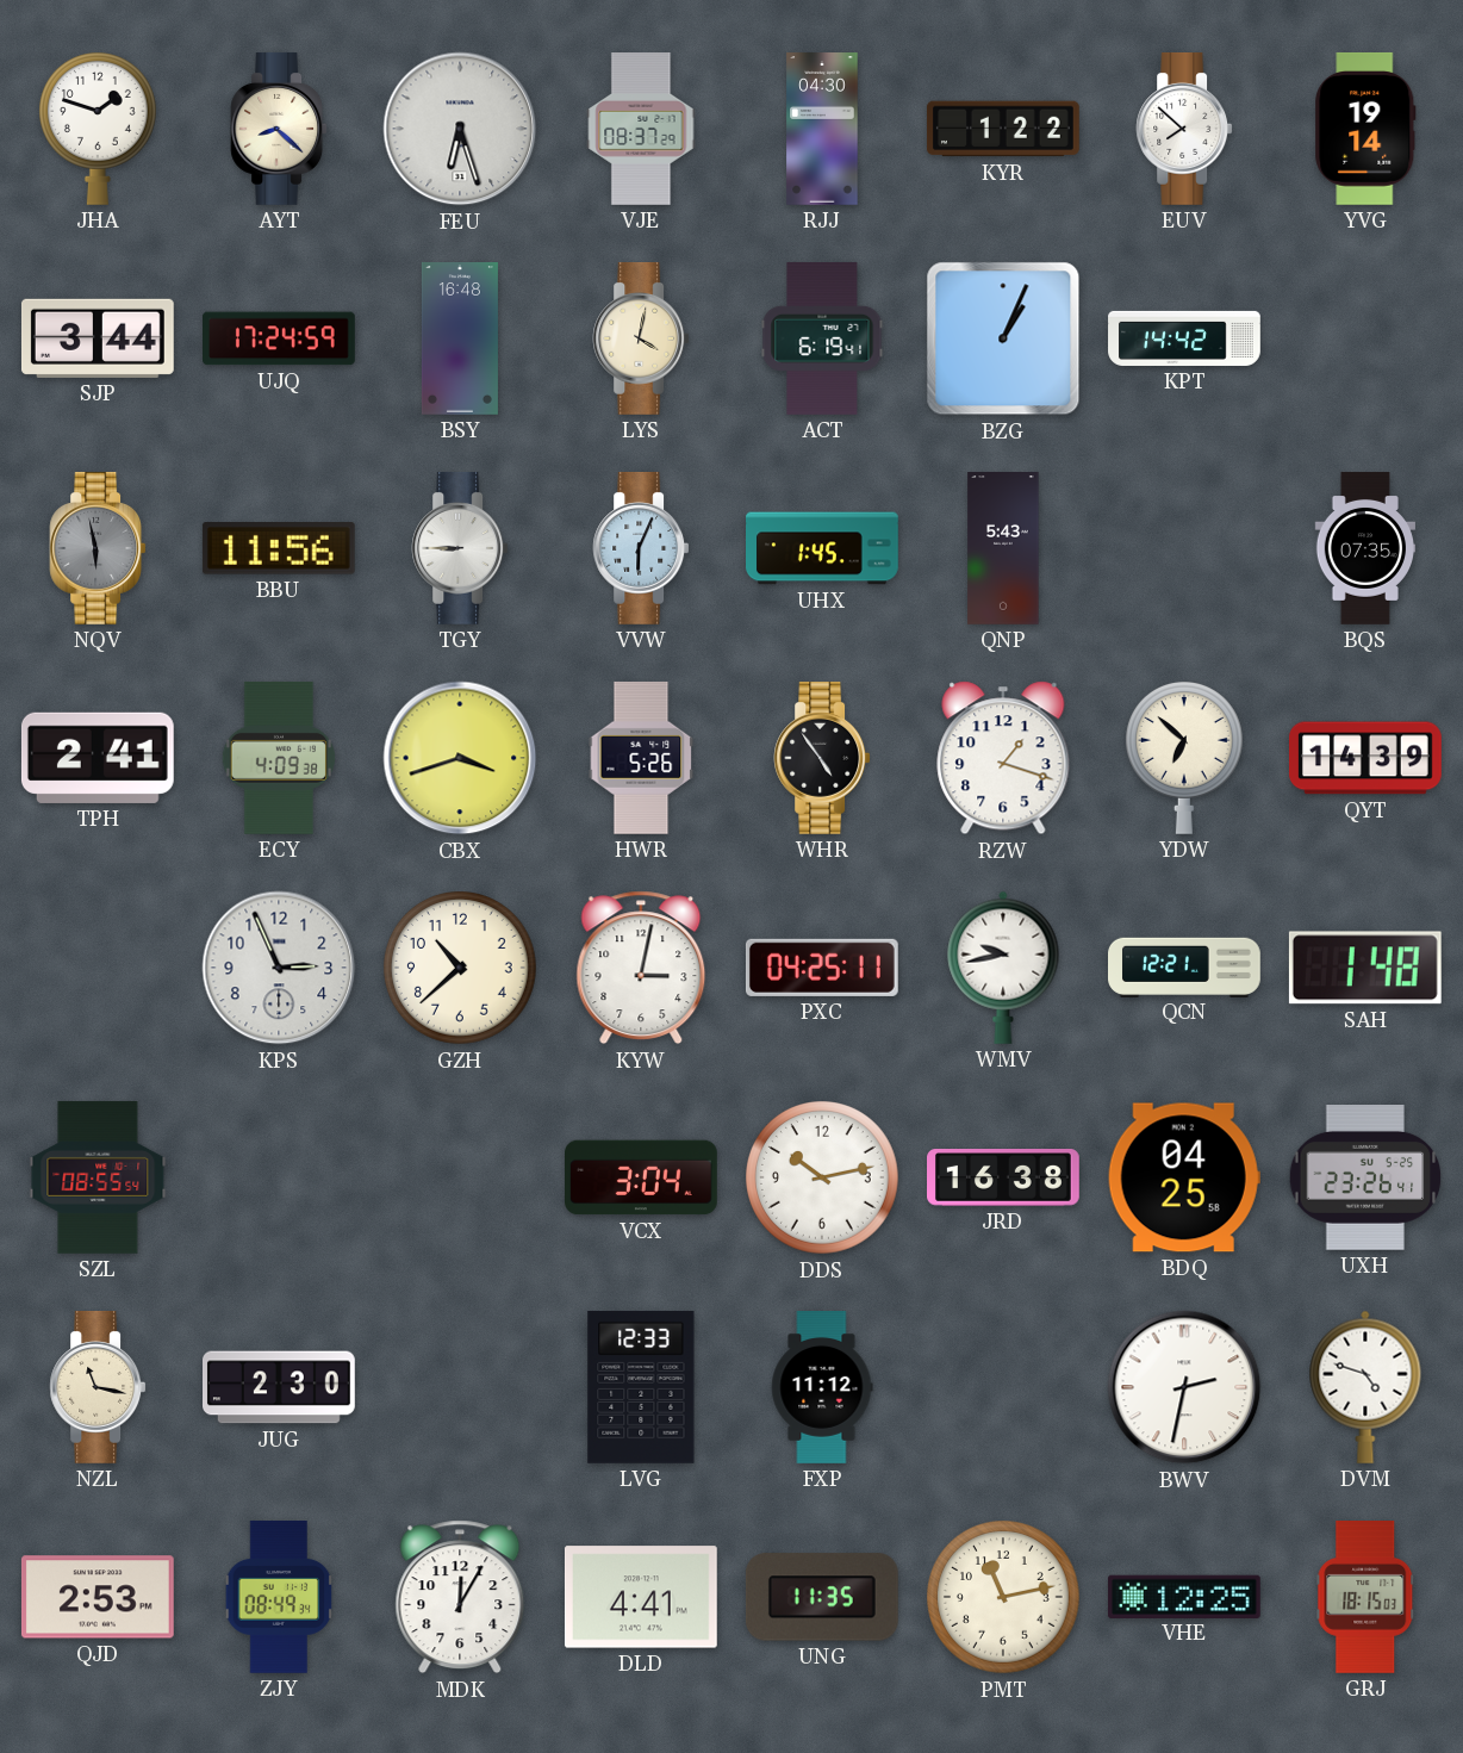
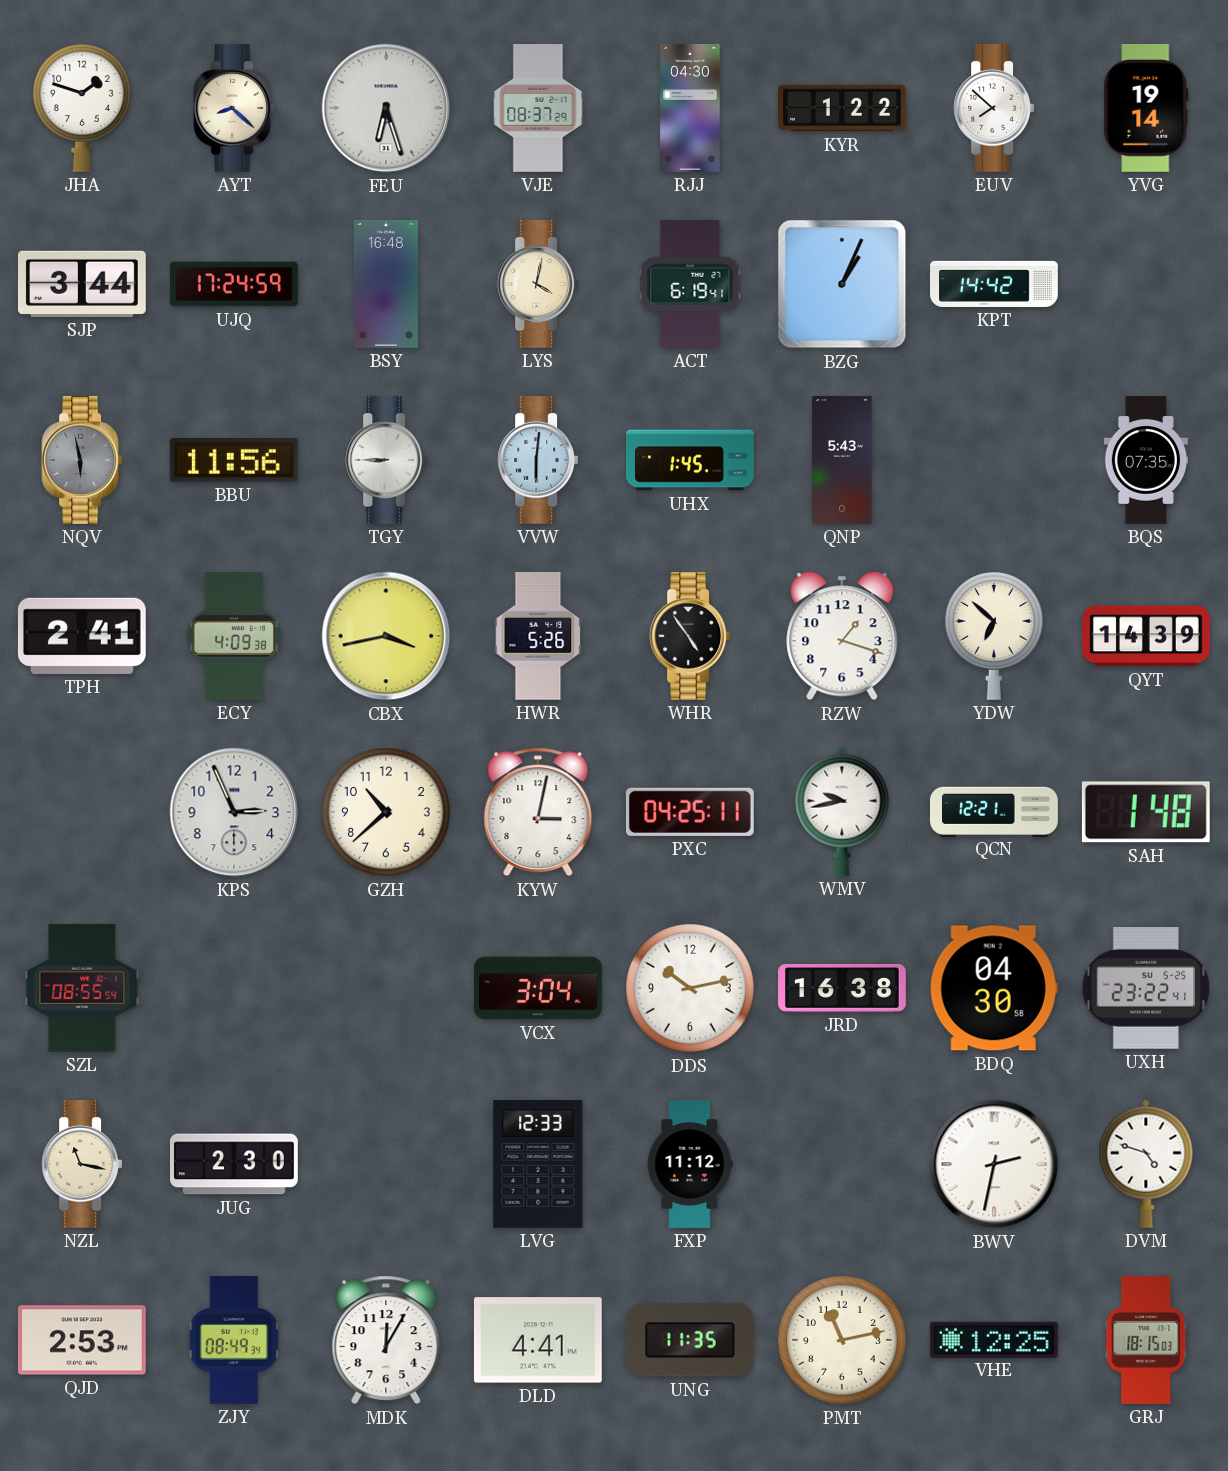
VVW: 6:04 -> 6:01
CBX: 3:42 -> 3:43
BDQ: 04:25 -> 04:30
UXH: 23:26 -> 23:22
